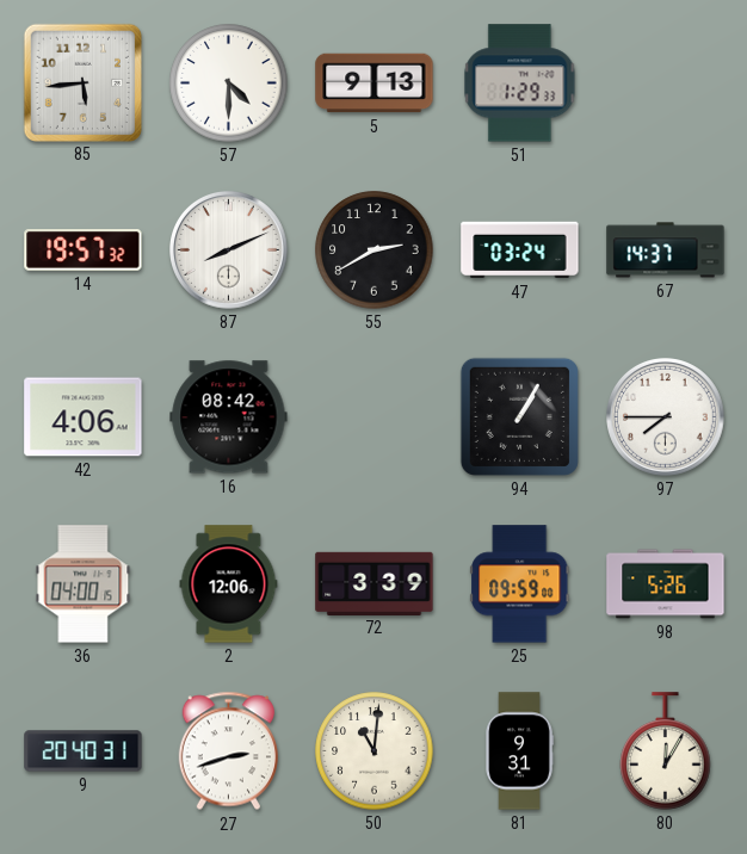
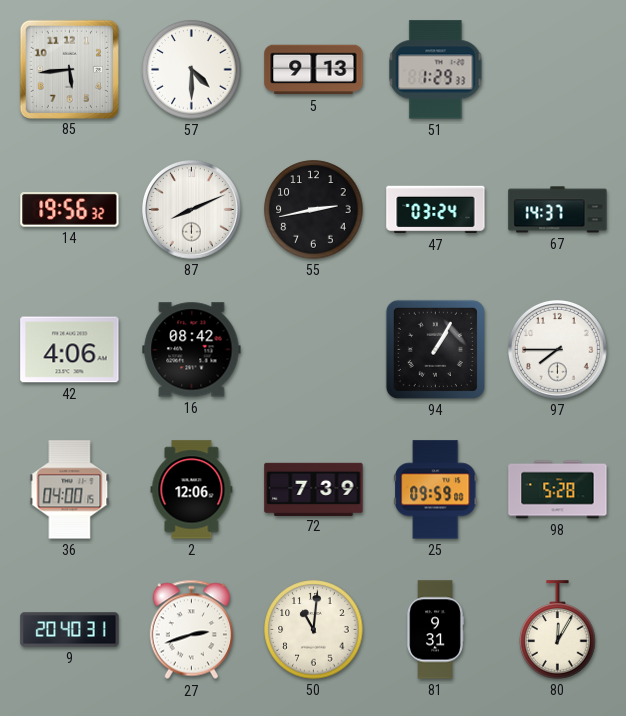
14: 19:57 -> 19:56
55: 2:40 -> 2:43
72: 3:39 -> 7:39
98: 5:26 -> 5:28
